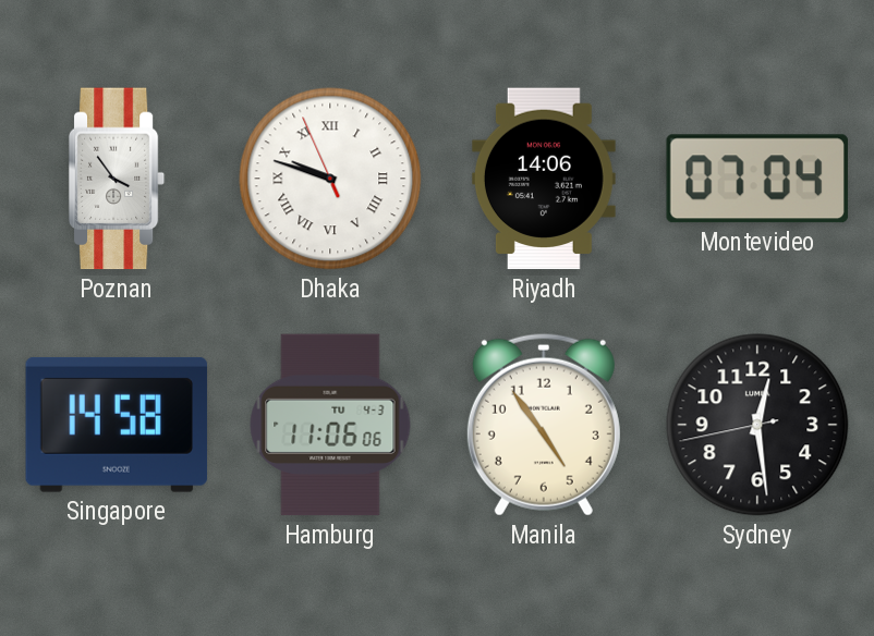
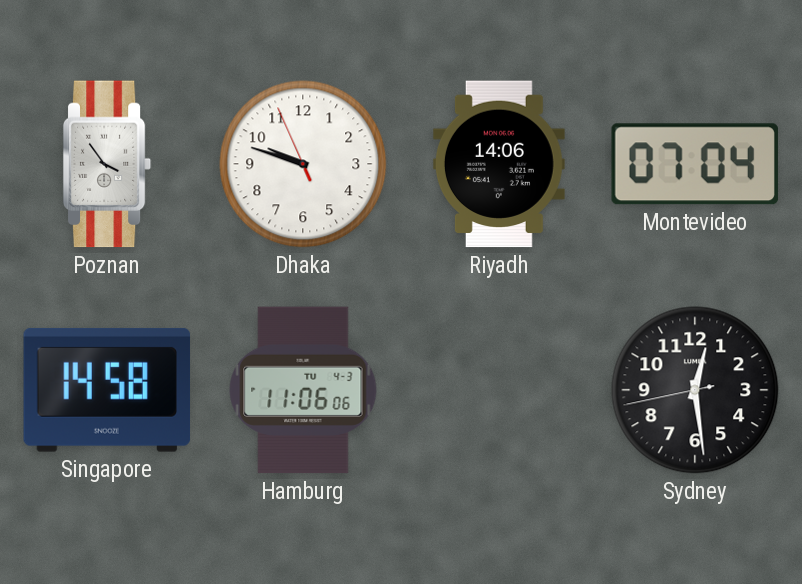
Dhaka numerals: Roman -> Arabic
Manila: 4:54 -> none
